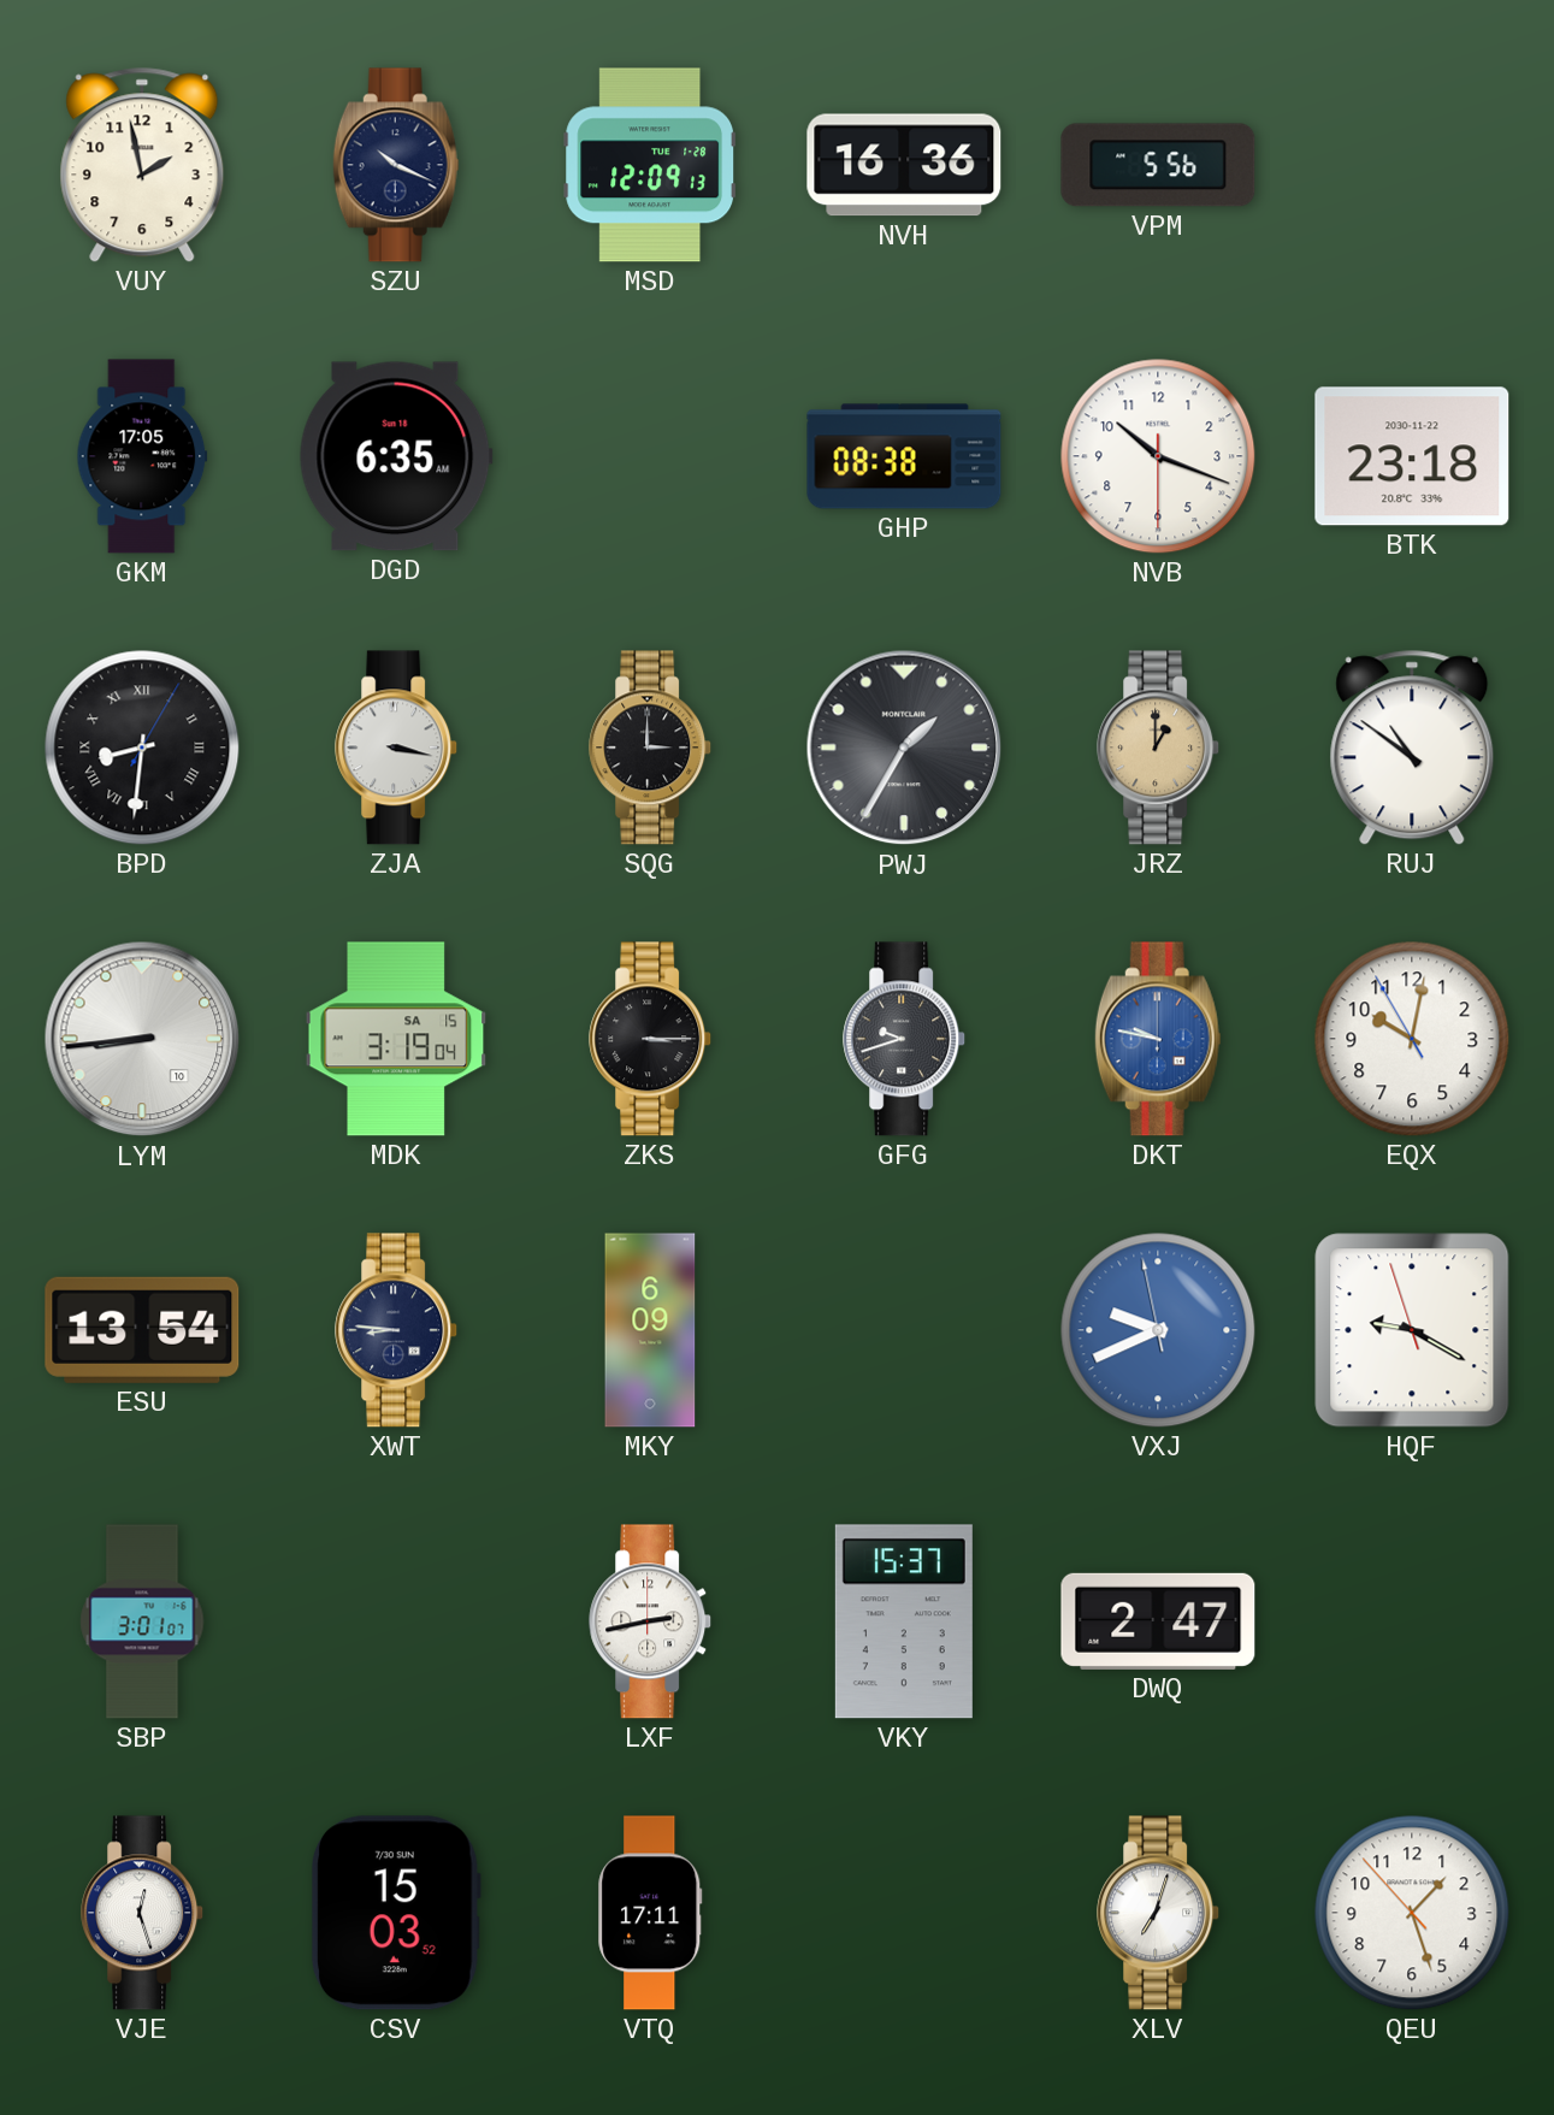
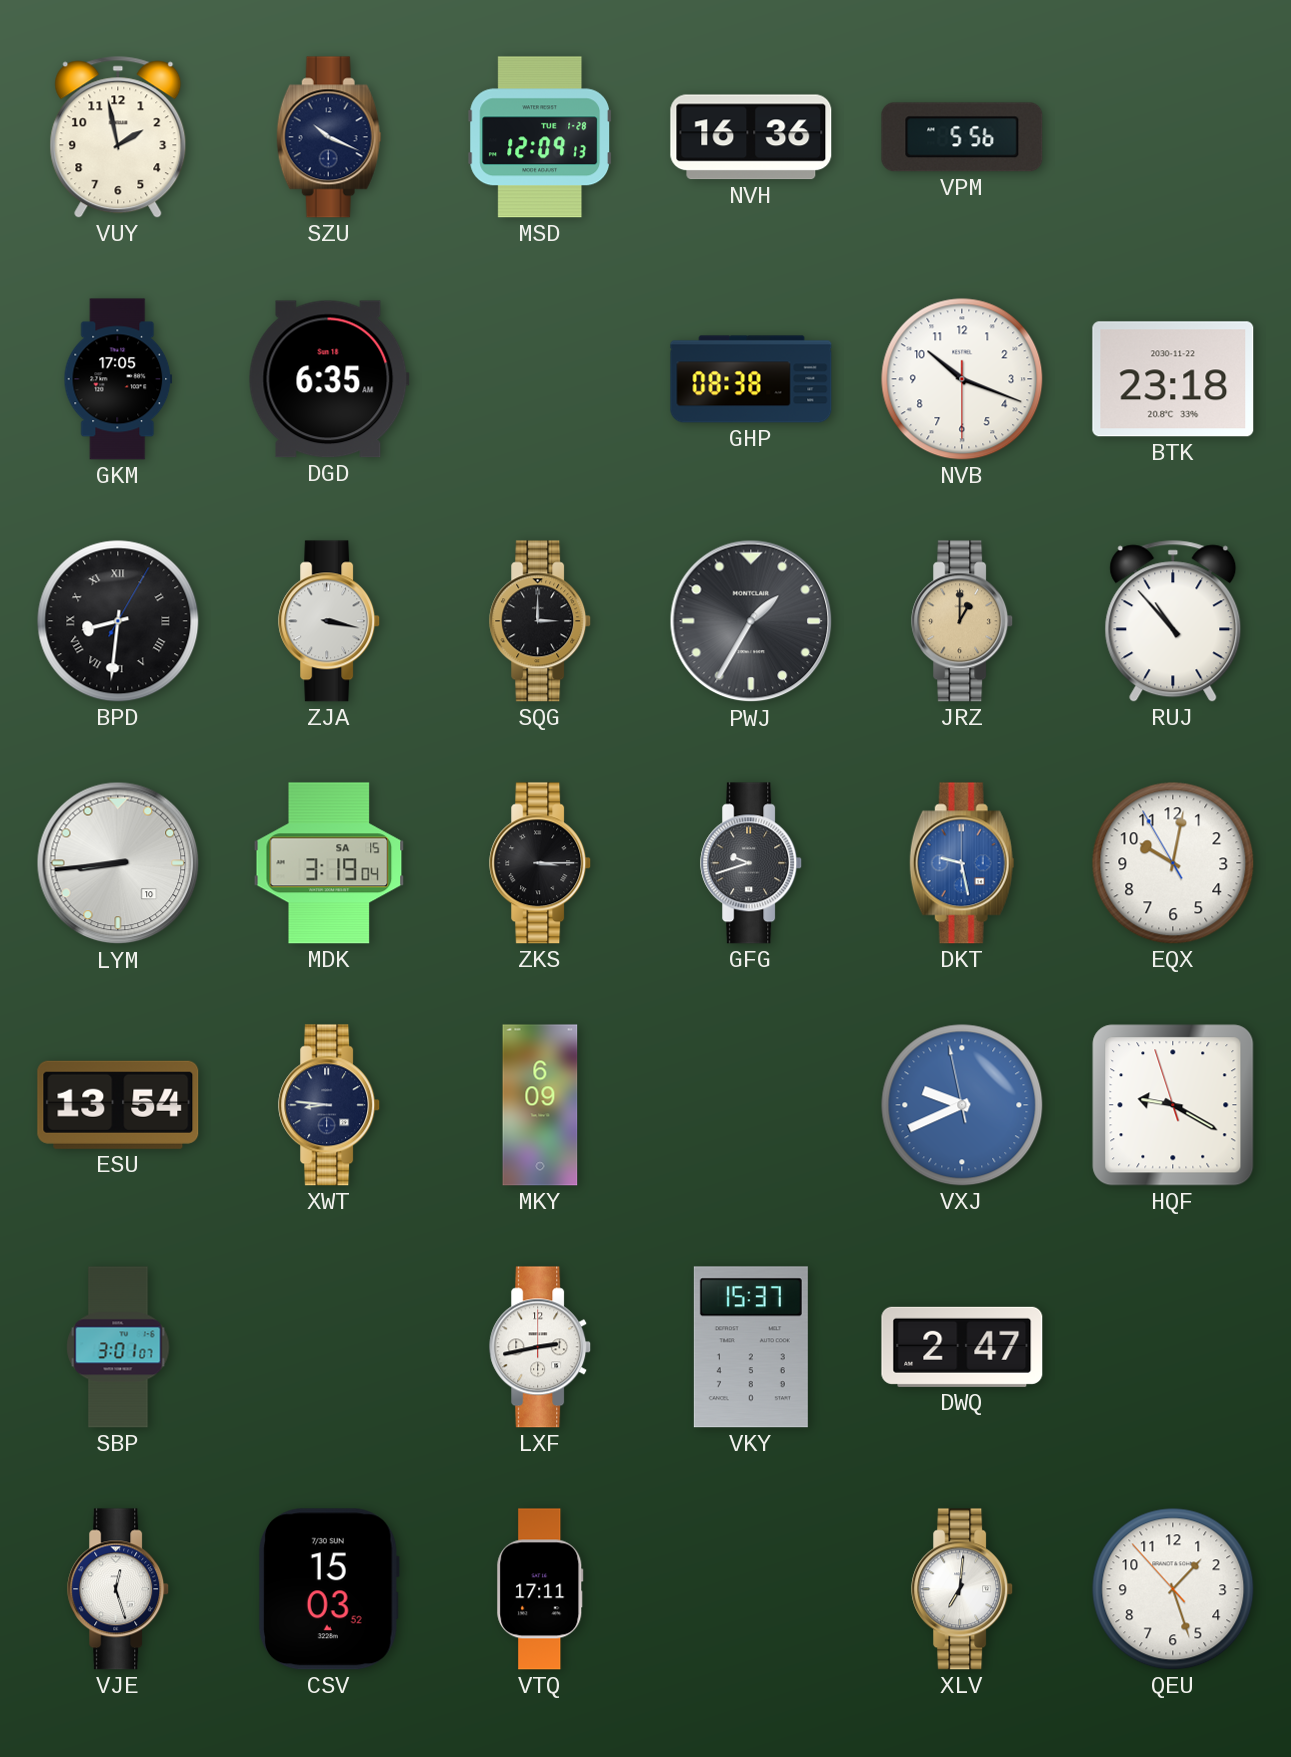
RUJ: 10:51 -> 10:53
DKT: 9:47 -> 9:28
XLV: 7:03 -> 7:01
